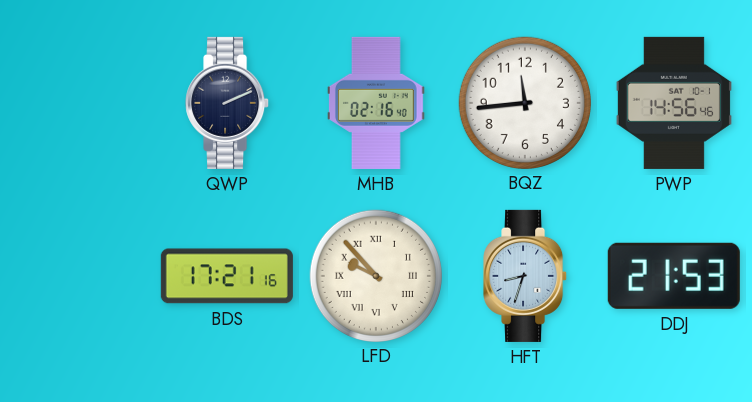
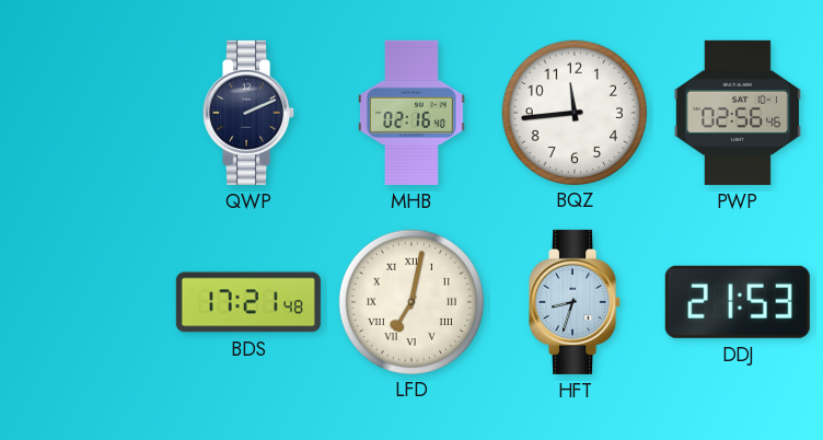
PWP: 14:56 -> 02:56
BDS: 17:21:16 -> 17:21:48
LFD: 9:53 -> 7:02
